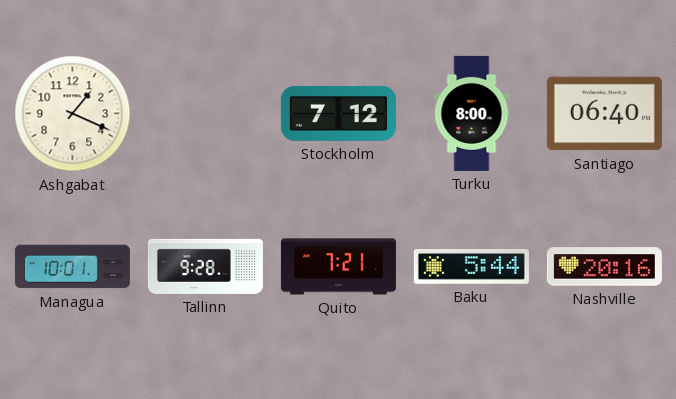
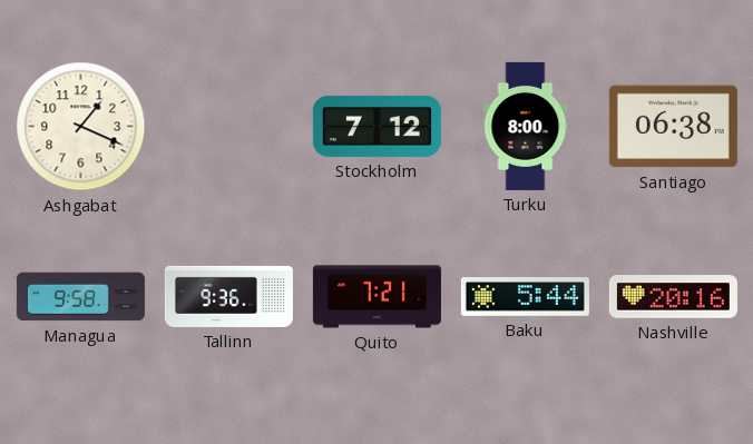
Santiago: 06:40 -> 06:38
Managua: 10:01 -> 9:58
Tallinn: 9:28 -> 9:36
